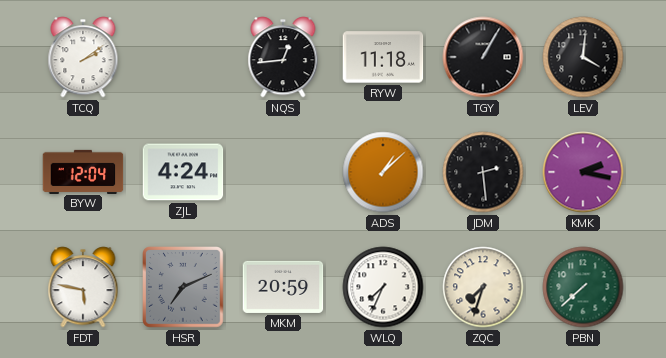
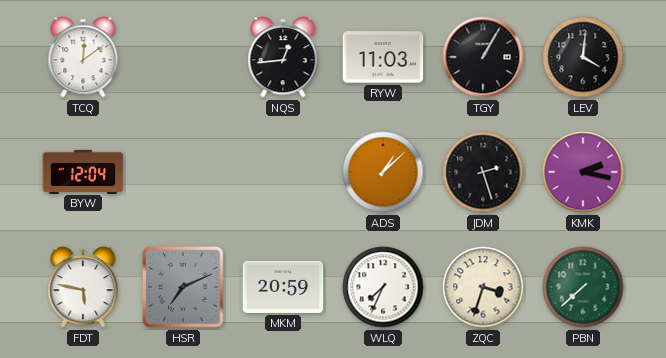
TCQ: 2:09 -> 12:09
RYW: 11:18 -> 11:03
ZJL: 4:24 -> none
JDM: 2:29 -> 2:27
ZQC: 7:33 -> 3:33
